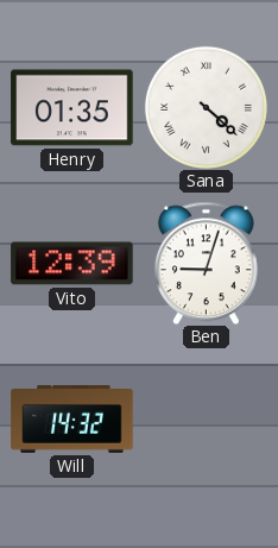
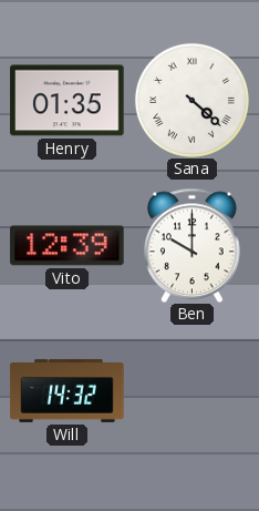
Ben: 9:03 -> 10:00
